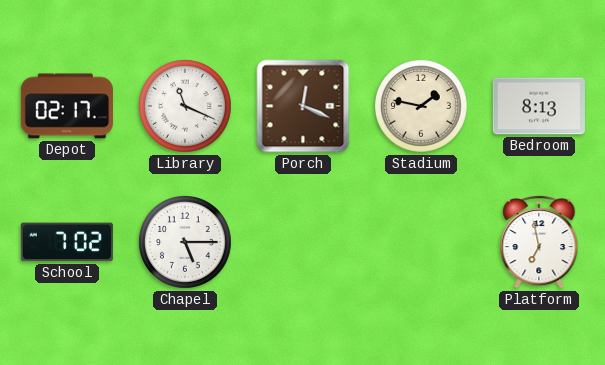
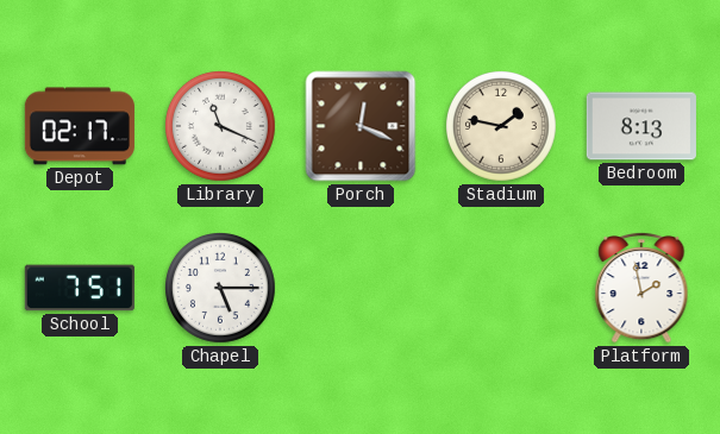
School: 7:02 -> 7:51
Platform: 6:58 -> 1:58
